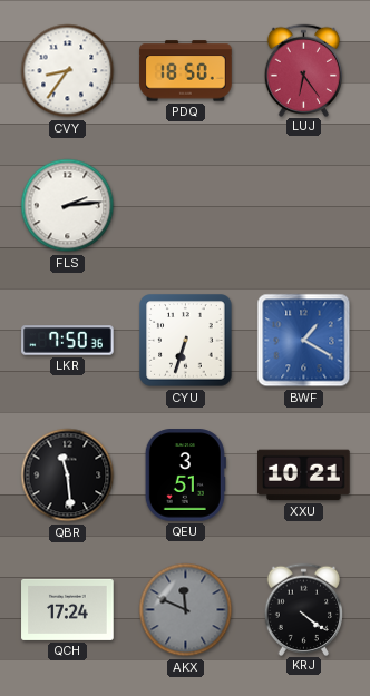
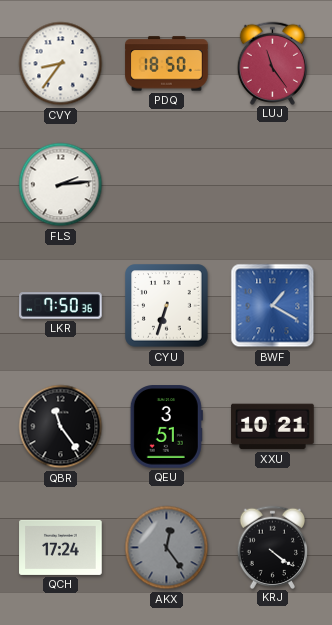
LUJ: 6:24 -> 11:24
QBR: 11:29 -> 11:24
AKX: 11:49 -> 12:24
